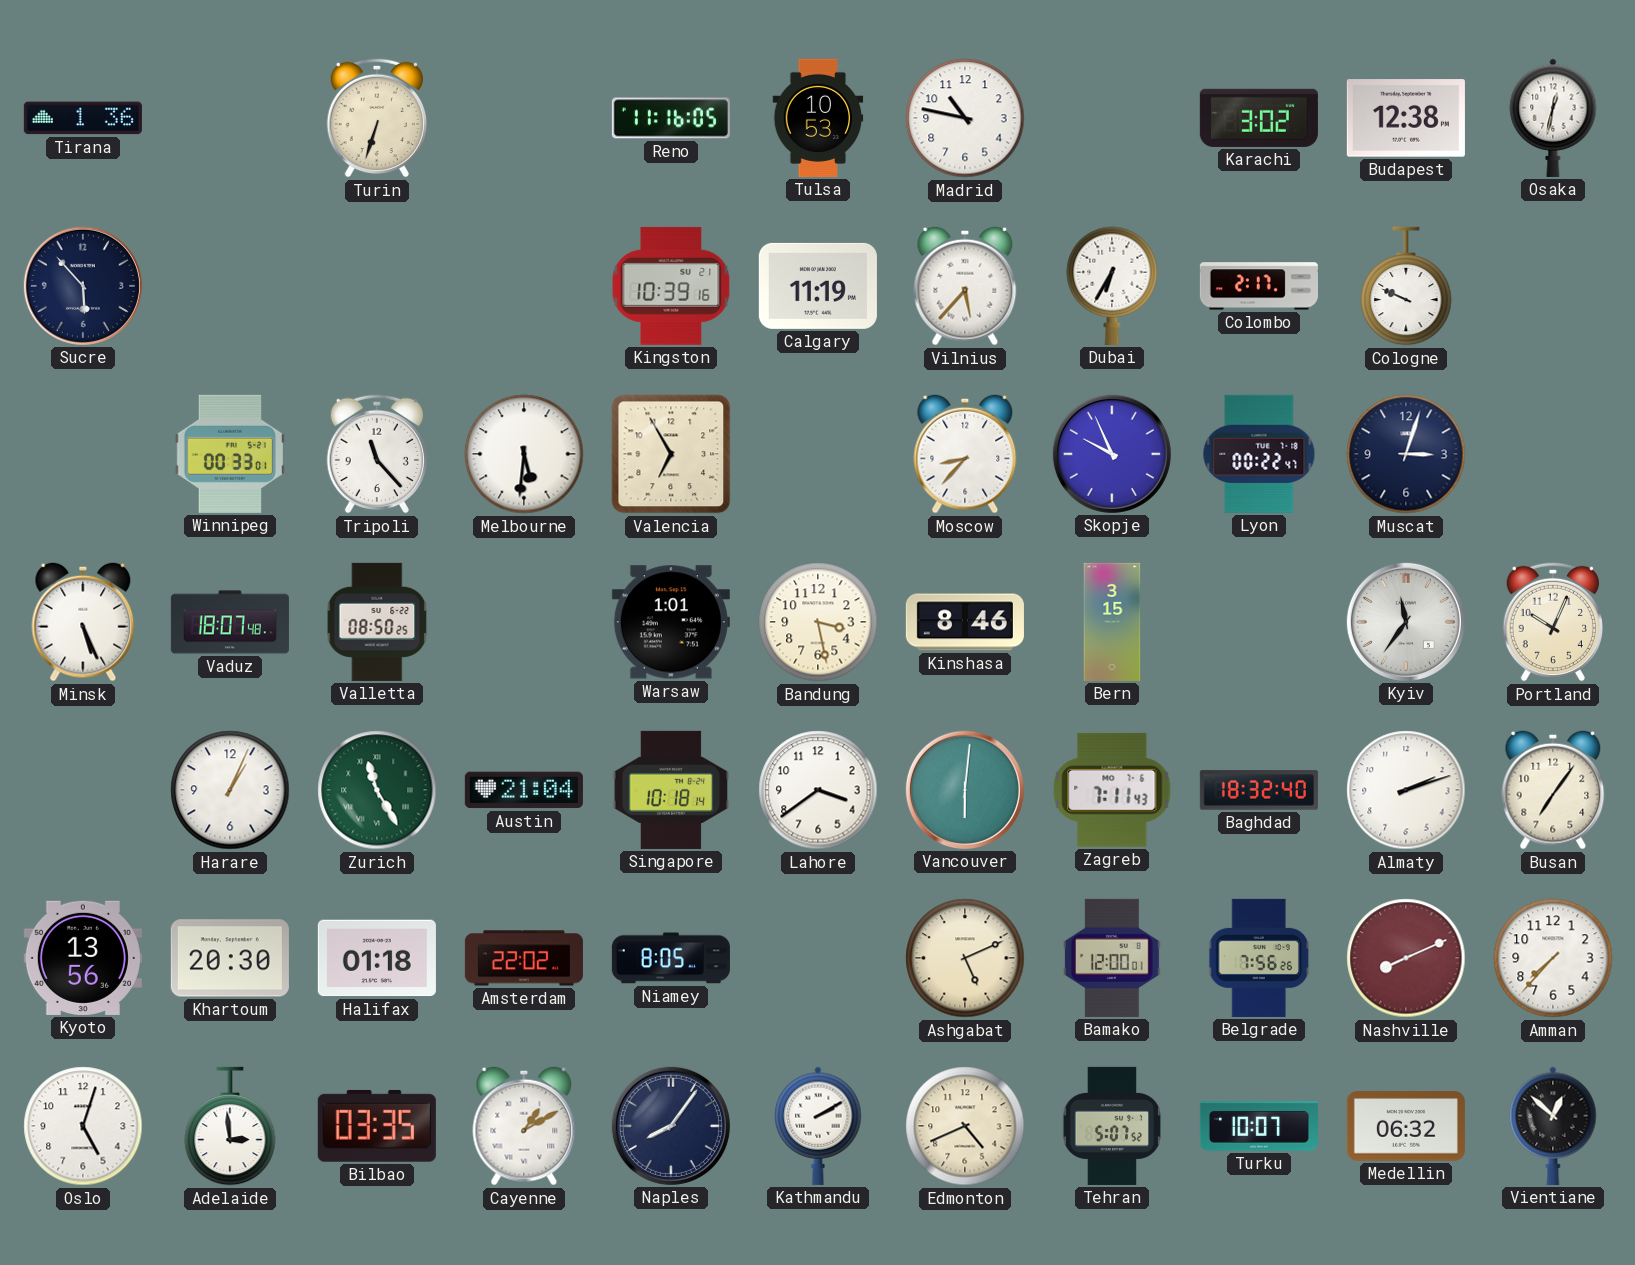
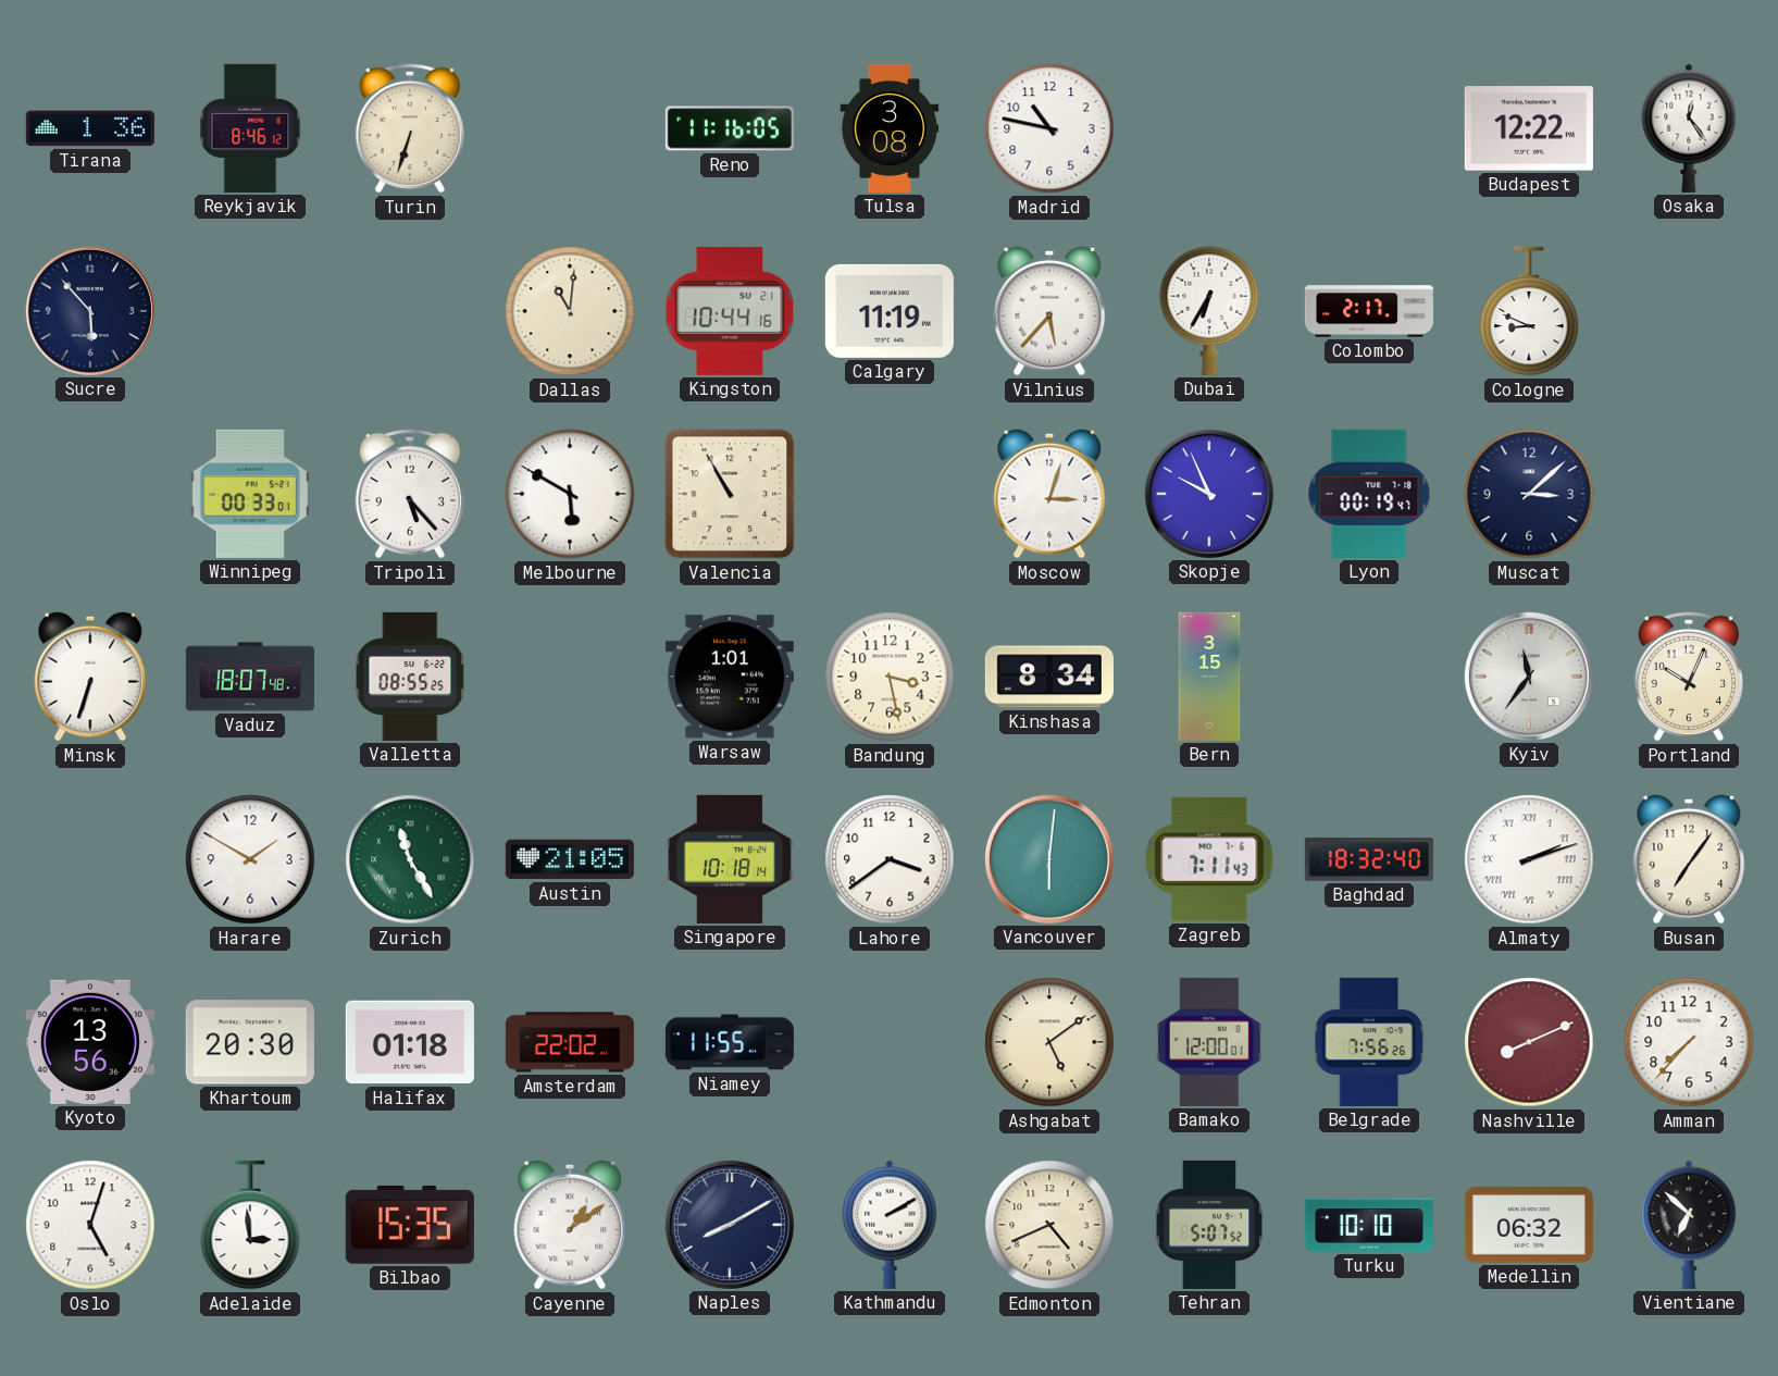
Reykjavik: none -> 8:46
Tulsa: 10:53 -> 3:08
Karachi: 3:02 -> none
Budapest: 12:38 -> 12:22
Osaka: 12:32 -> 12:24
Dallas: none -> 11:01
Kingston: 10:39 -> 10:44
Cologne: 9:49 -> 8:49
Tripoli: 11:23 -> 5:23
Melbourne: 5:31 -> 5:50
Valencia: 6:55 -> 10:55
Moscow: 8:37 -> 3:03
Lyon: 00:22 -> 00:19
Muscat: 3:03 -> 3:08
Minsk: 5:26 -> 6:33
Valletta: 08:50 -> 08:55
Kinshasa: 8:46 -> 8:34
Harare: 1:04 -> 1:50
Austin: 21:04 -> 21:05
Almaty numerals: Arabic -> Roman
Niamey: 8:05 -> 11:55
Ashgabat: 5:11 -> 5:09
Bilbao: 03:35 -> 15:35
Cayenne: 1:10 -> 1:09
Naples: 8:06 -> 8:10
Turku: 10:07 -> 10:10
Vientiane: 12:52 -> 6:52
